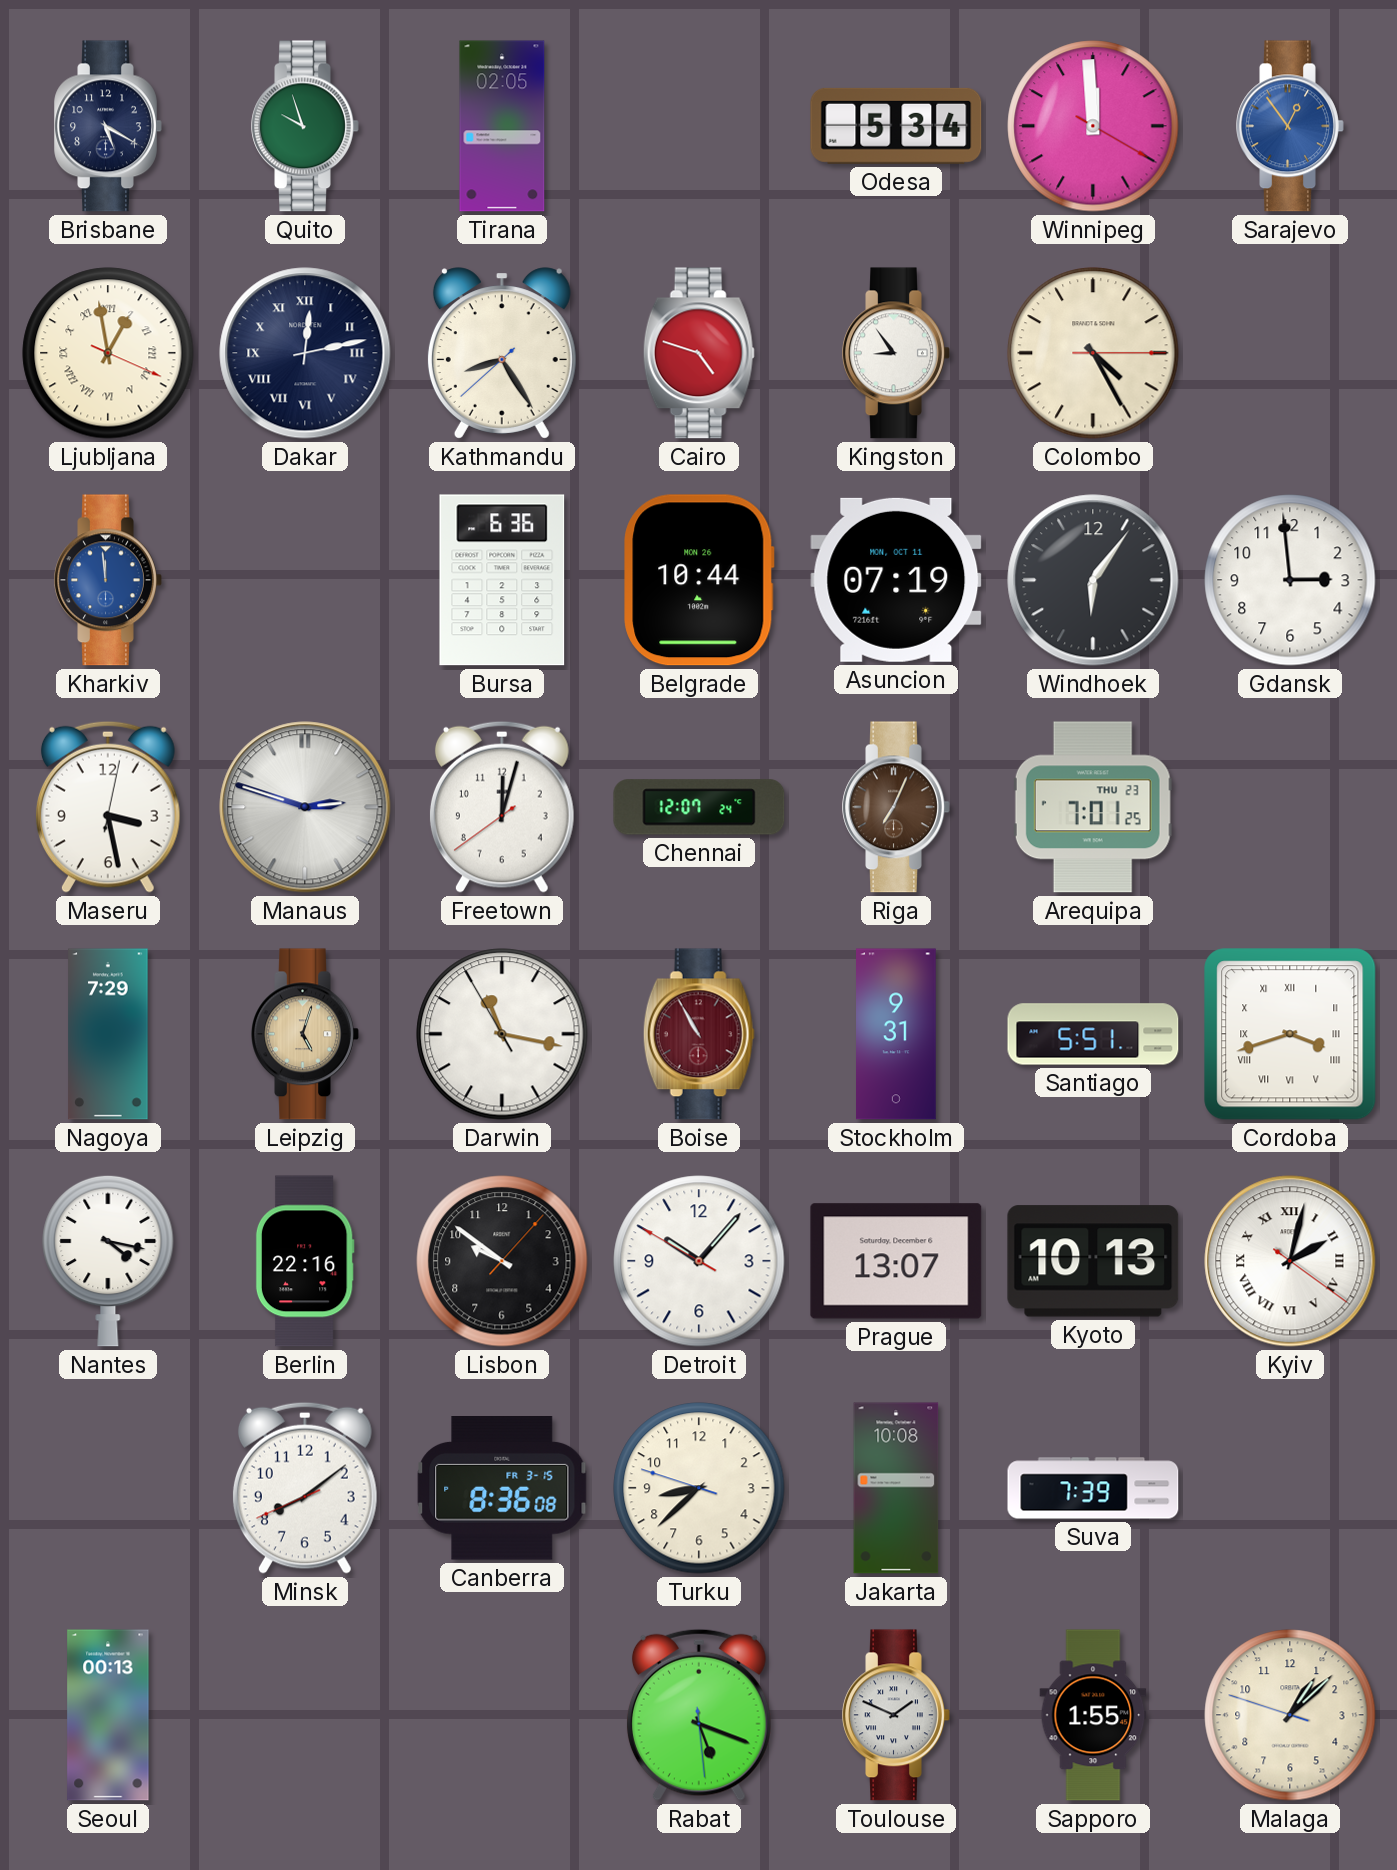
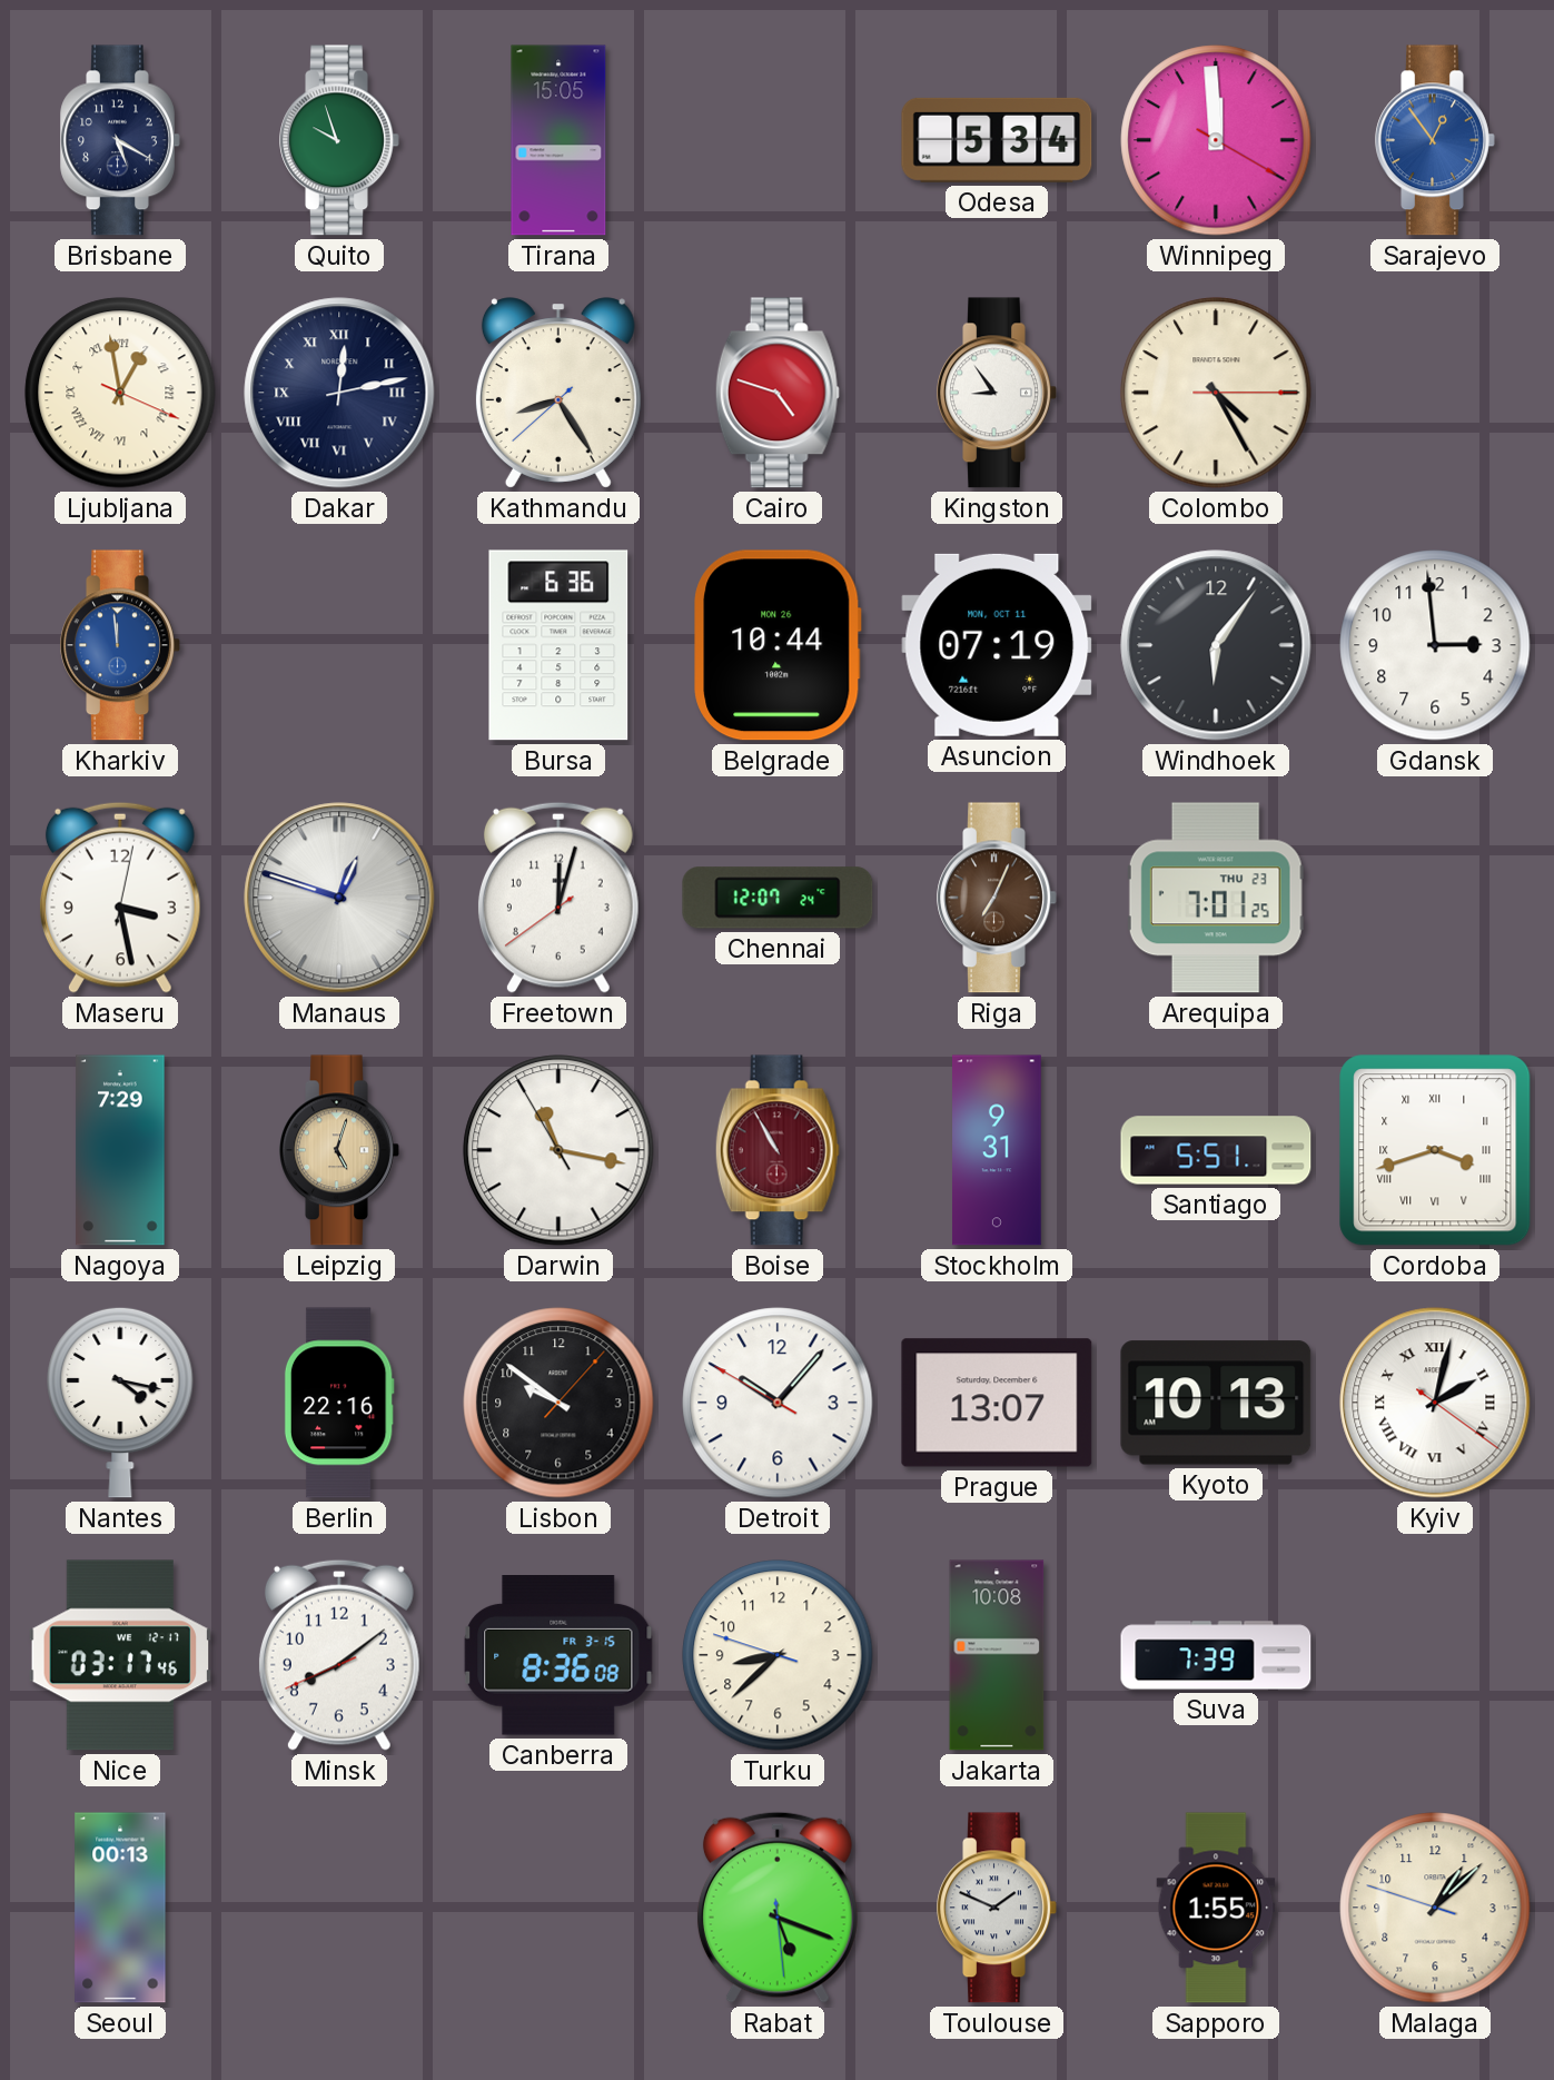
Tirana: 02:05 -> 15:05
Manaus: 2:48 -> 12:48
Nice: none -> 03:17
